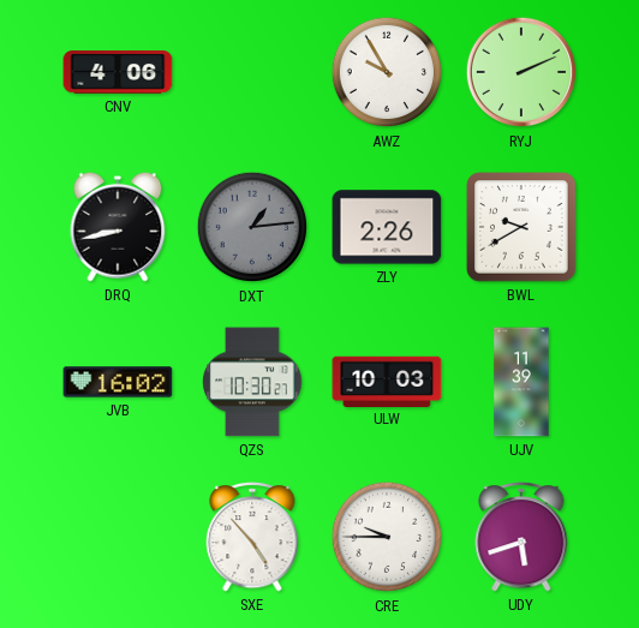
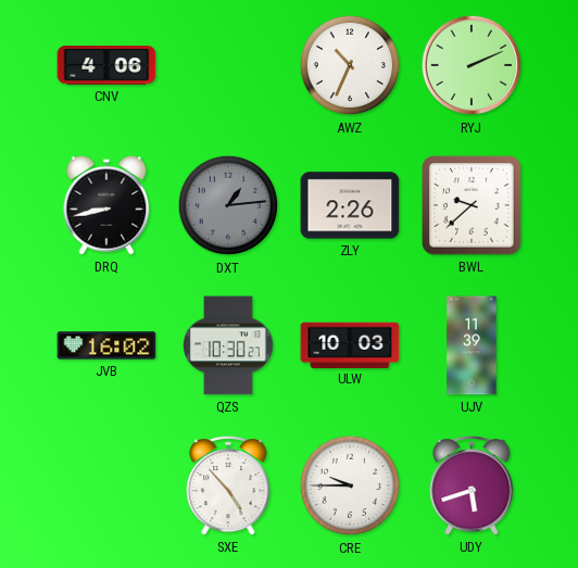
AWZ: 9:55 -> 10:34
BWL: 9:40 -> 9:38
